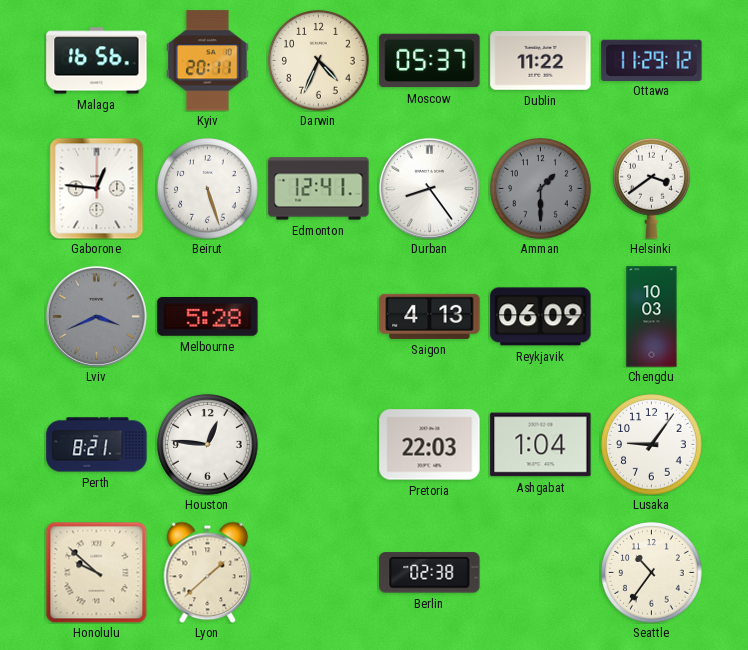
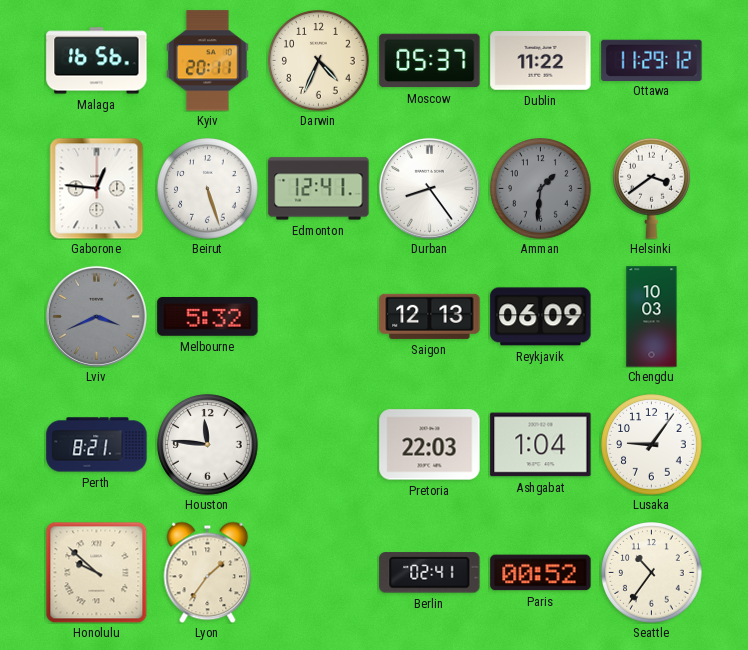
Amman: 1:30 -> 1:31
Melbourne: 5:28 -> 5:32
Saigon: 4:13 -> 12:13
Houston: 12:46 -> 11:46
Lyon: 1:38 -> 1:36
Berlin: 02:38 -> 02:41
Paris: none -> 00:52
